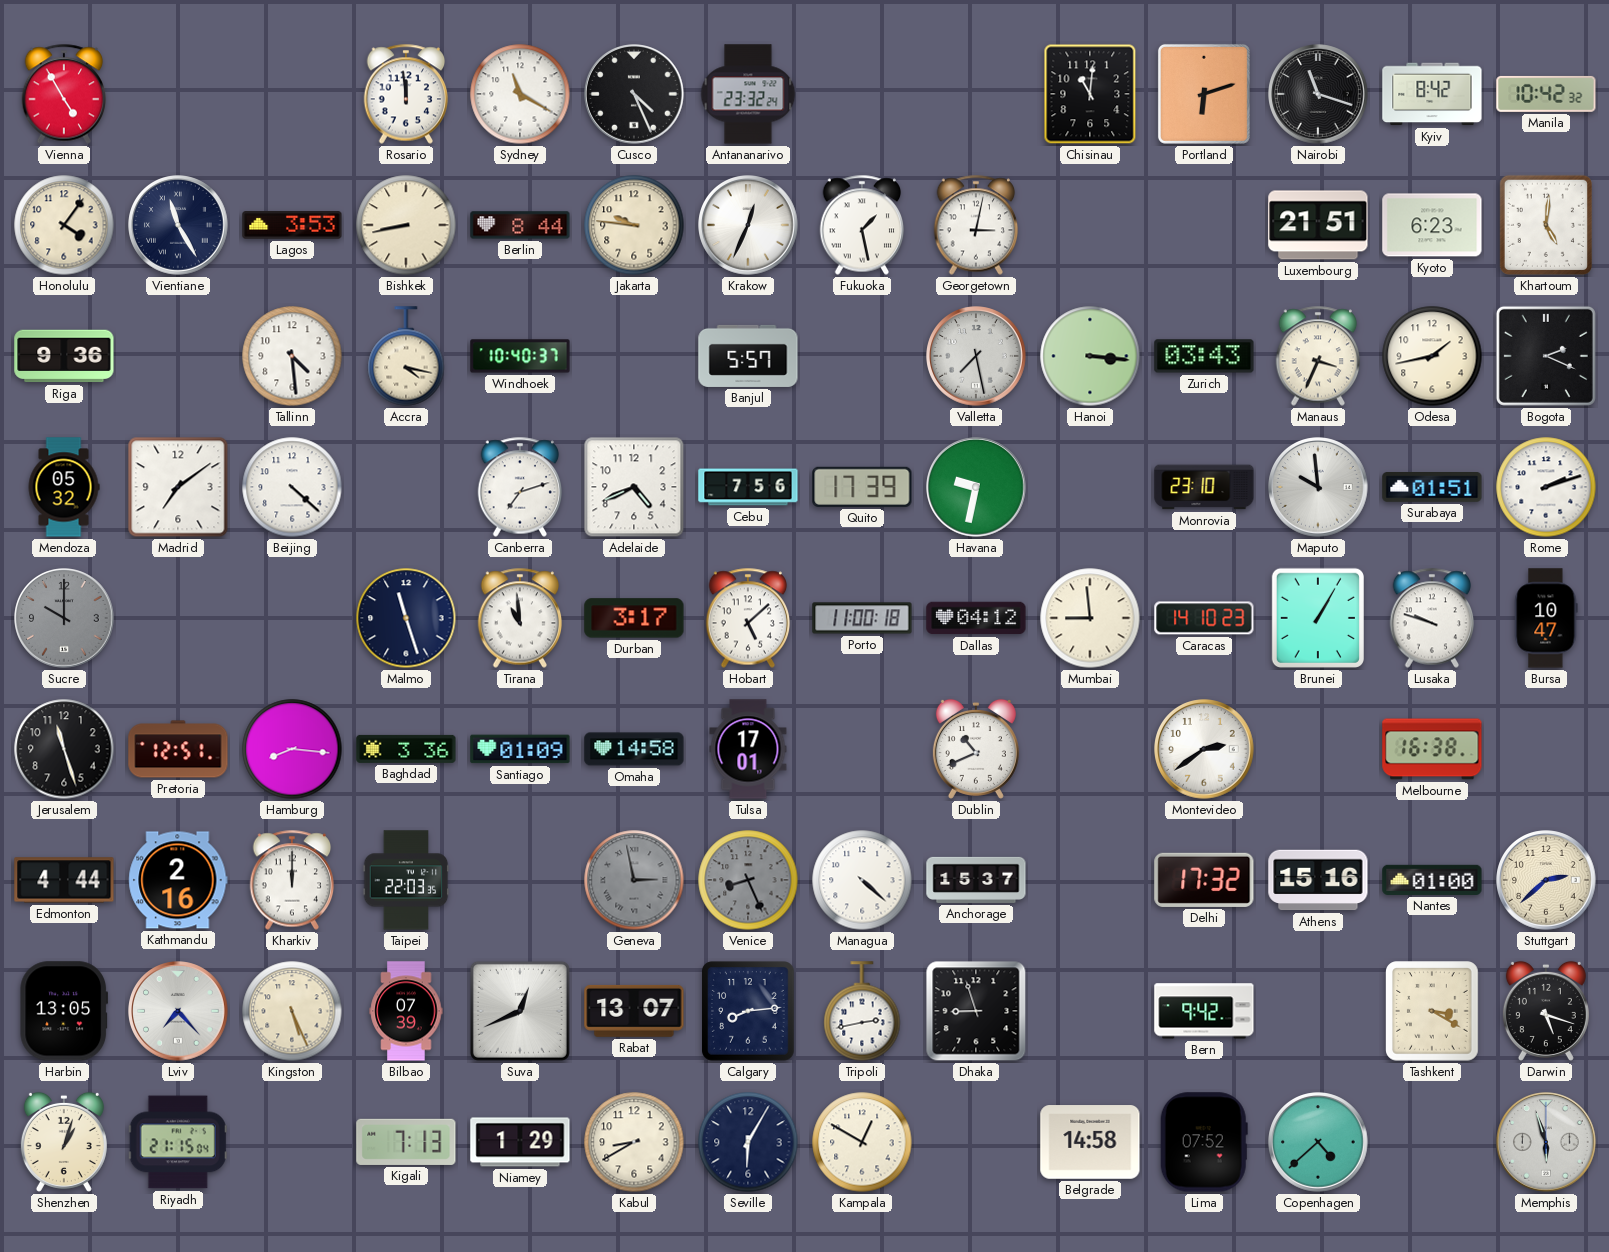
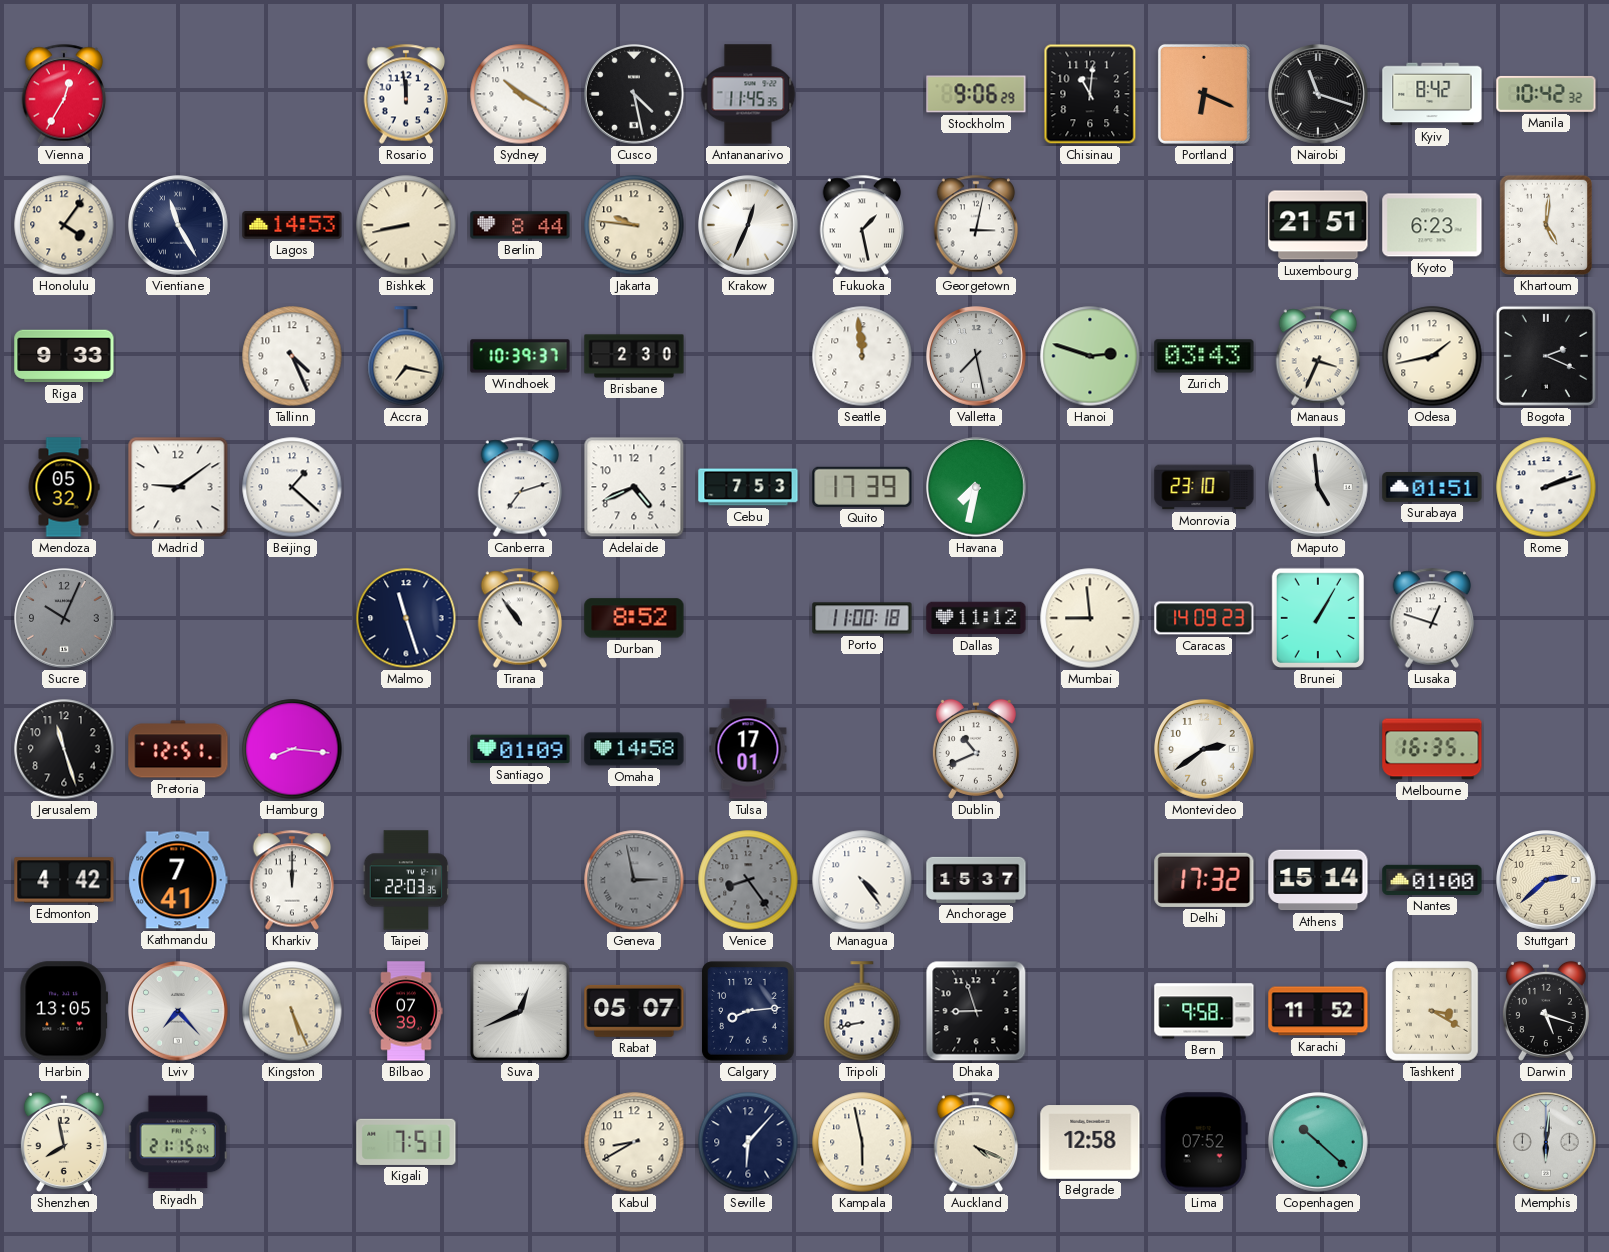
Vienna: 4:55 -> 12:35
Sydney: 11:20 -> 10:20
Cusco: 4:26 -> 4:28
Antananarivo: 23:32 -> 11:45
Stockholm: none -> 9:06
Portland: 6:12 -> 6:19
Lagos: 3:53 -> 14:53
Riga: 9:36 -> 9:33
Tallinn: 4:29 -> 4:26
Accra: 4:17 -> 7:17
Windhoek: 10:40 -> 10:39
Brisbane: none -> 2:30
Banjul: 5:57 -> none
Seattle: none -> 11:59
Hanoi: 3:16 -> 2:48
Madrid: 7:09 -> 9:09
Beijing: 4:22 -> 1:22
Cebu: 7:56 -> 7:53
Havana: 9:32 -> 7:32
Maputo: 9:59 -> 4:59
Sucre: 10:00 -> 10:04
Tirana: 10:59 -> 10:54
Durban: 3:17 -> 8:52
Hobart: 5:08 -> none
Dallas: 04:12 -> 11:12
Caracas: 14:10 -> 14:09
Lusaka: 9:48 -> 12:48
Bursa: 10:47 -> none
Baghdad: 3:36 -> none
Melbourne: 16:38 -> 16:35
Edmonton: 4:44 -> 4:42
Kathmandu: 2:16 -> 7:41
Venice: 8:26 -> 8:24
Managua: 4:22 -> 4:24
Athens: 15:16 -> 15:14
Rabat: 13:07 -> 05:07
Tripoli: 2:43 -> 8:43
Bern: 9:42 -> 9:58
Karachi: none -> 11:52
Shenzhen: 1:03 -> 7:58
Kigali: 7:13 -> 7:51
Niamey: 1:29 -> none
Seville: 6:05 -> 6:07
Kampala: 12:50 -> 5:58
Auckland: none -> 4:19
Belgrade: 14:58 -> 12:58
Copenhagen: 4:38 -> 10:22
Memphis: 5:57 -> 6:01
